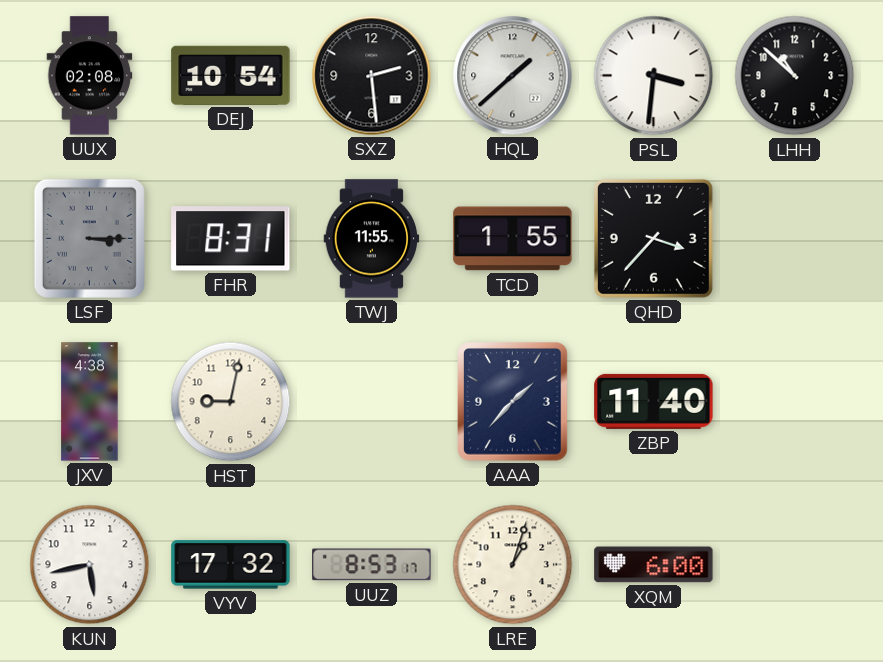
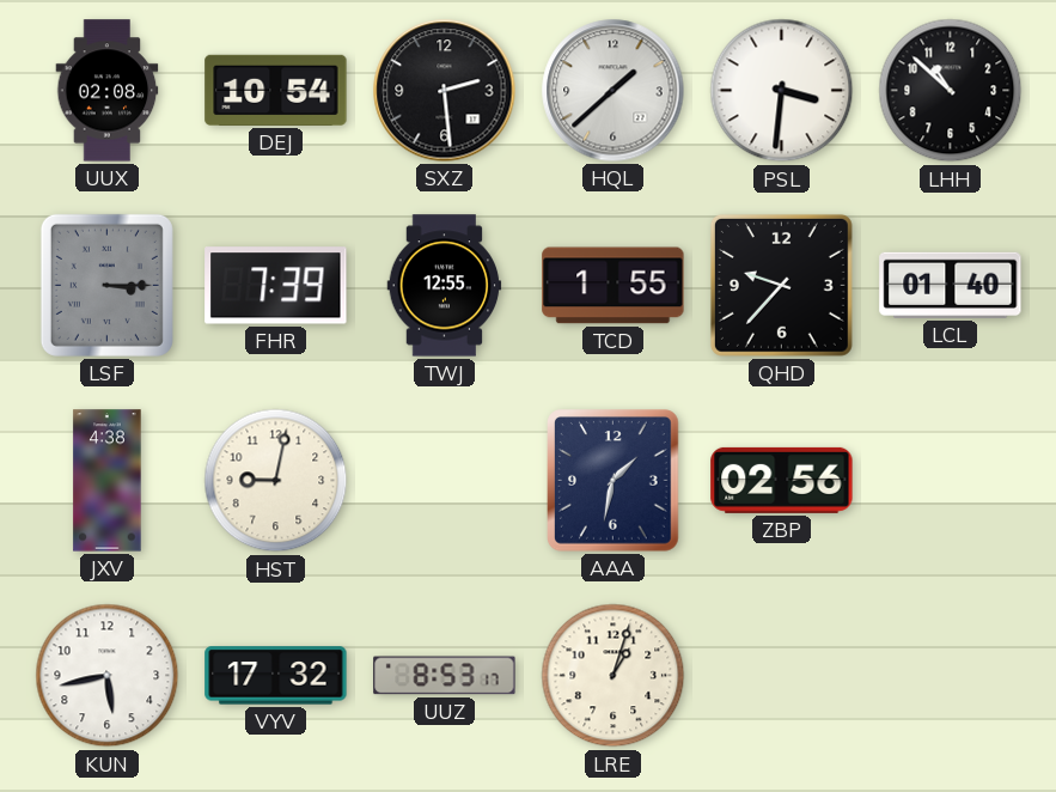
FHR: 8:31 -> 7:39
TWJ: 11:55 -> 12:55
QHD: 3:37 -> 9:37
LCL: none -> 01:40
AAA: 1:37 -> 1:32
ZBP: 11:40 -> 02:56
XQM: 6:00 -> none
